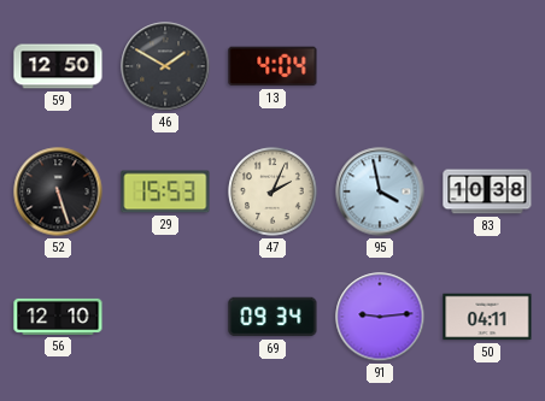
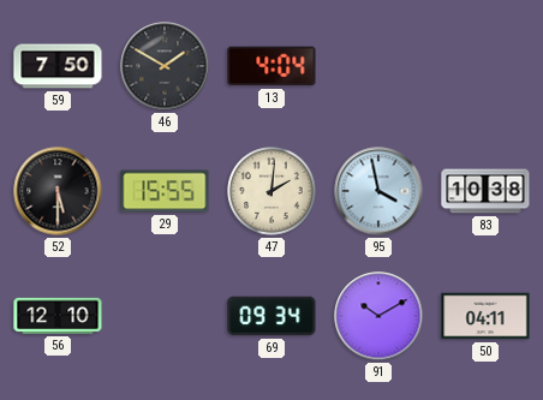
59: 12:50 -> 7:50
52: 5:27 -> 5:30
29: 15:53 -> 15:55
47: 2:04 -> 2:01
91: 9:14 -> 10:10
